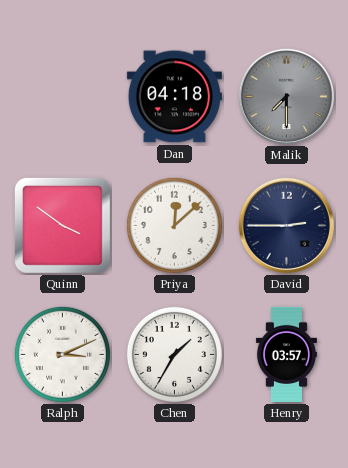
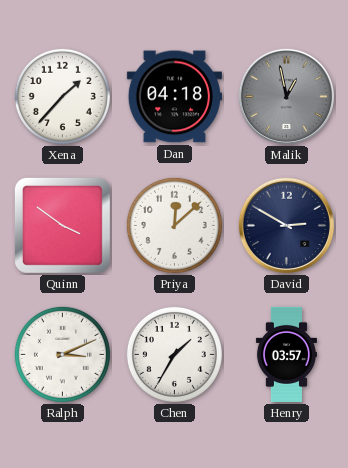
Xena: none -> 1:37
Malik: 7:30 -> 12:58
David: 2:45 -> 2:50
